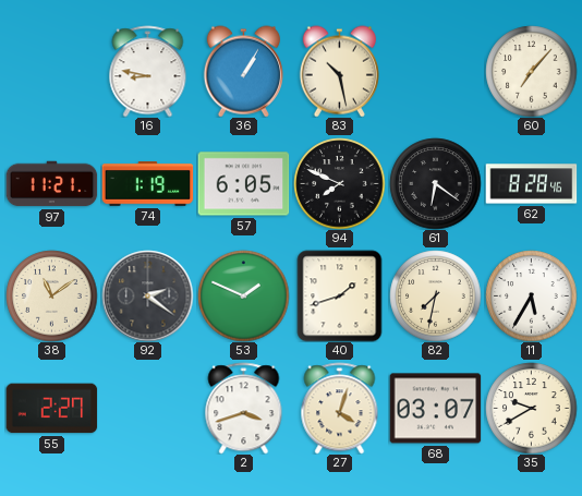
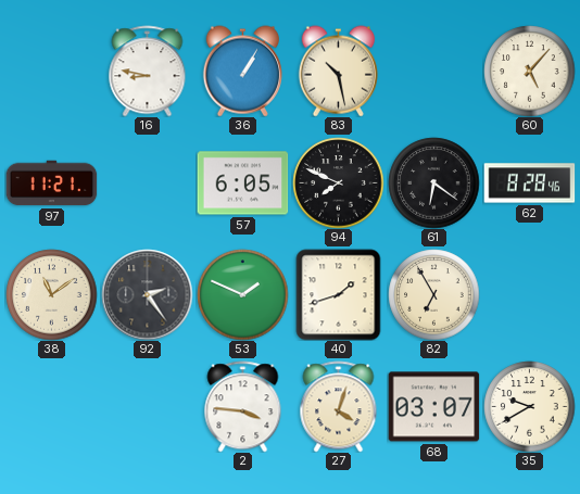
60: 7:07 -> 5:07
74: 1:19 -> none
92: 2:21 -> 2:24
82: 7:32 -> 6:55
11: 5:35 -> none
55: 2:27 -> none
2: 3:42 -> 3:46
